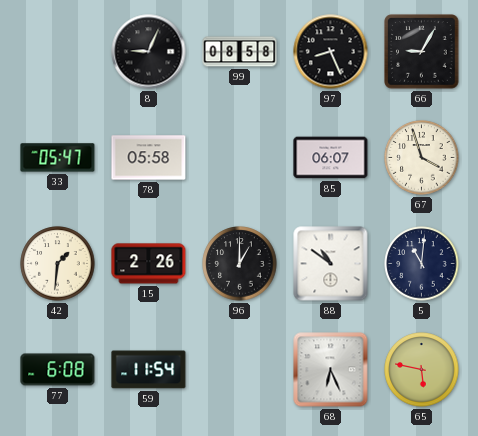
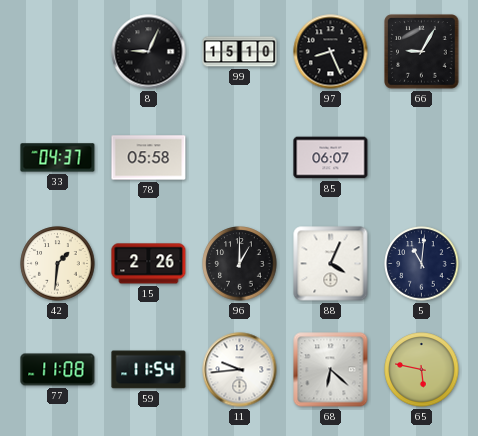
99: 08:58 -> 15:10
33: 05:47 -> 04:37
67: 3:57 -> none
88: 10:51 -> 4:04
77: 6:08 -> 11:08
11: none -> 9:44
68: 6:26 -> 6:22
